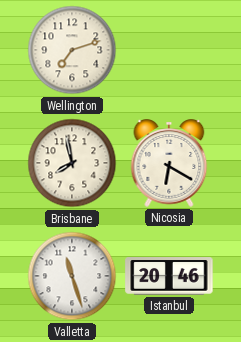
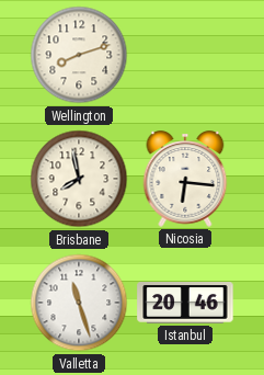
Wellington: 7:12 -> 8:12
Nicosia: 6:20 -> 6:16
